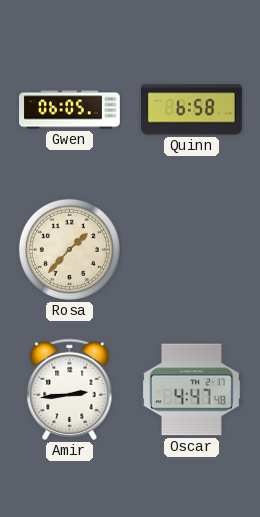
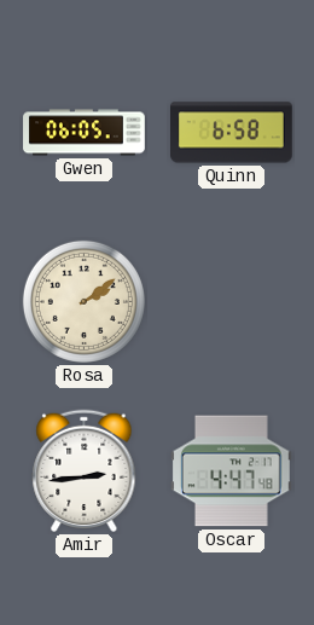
Rosa: 1:37 -> 2:09
